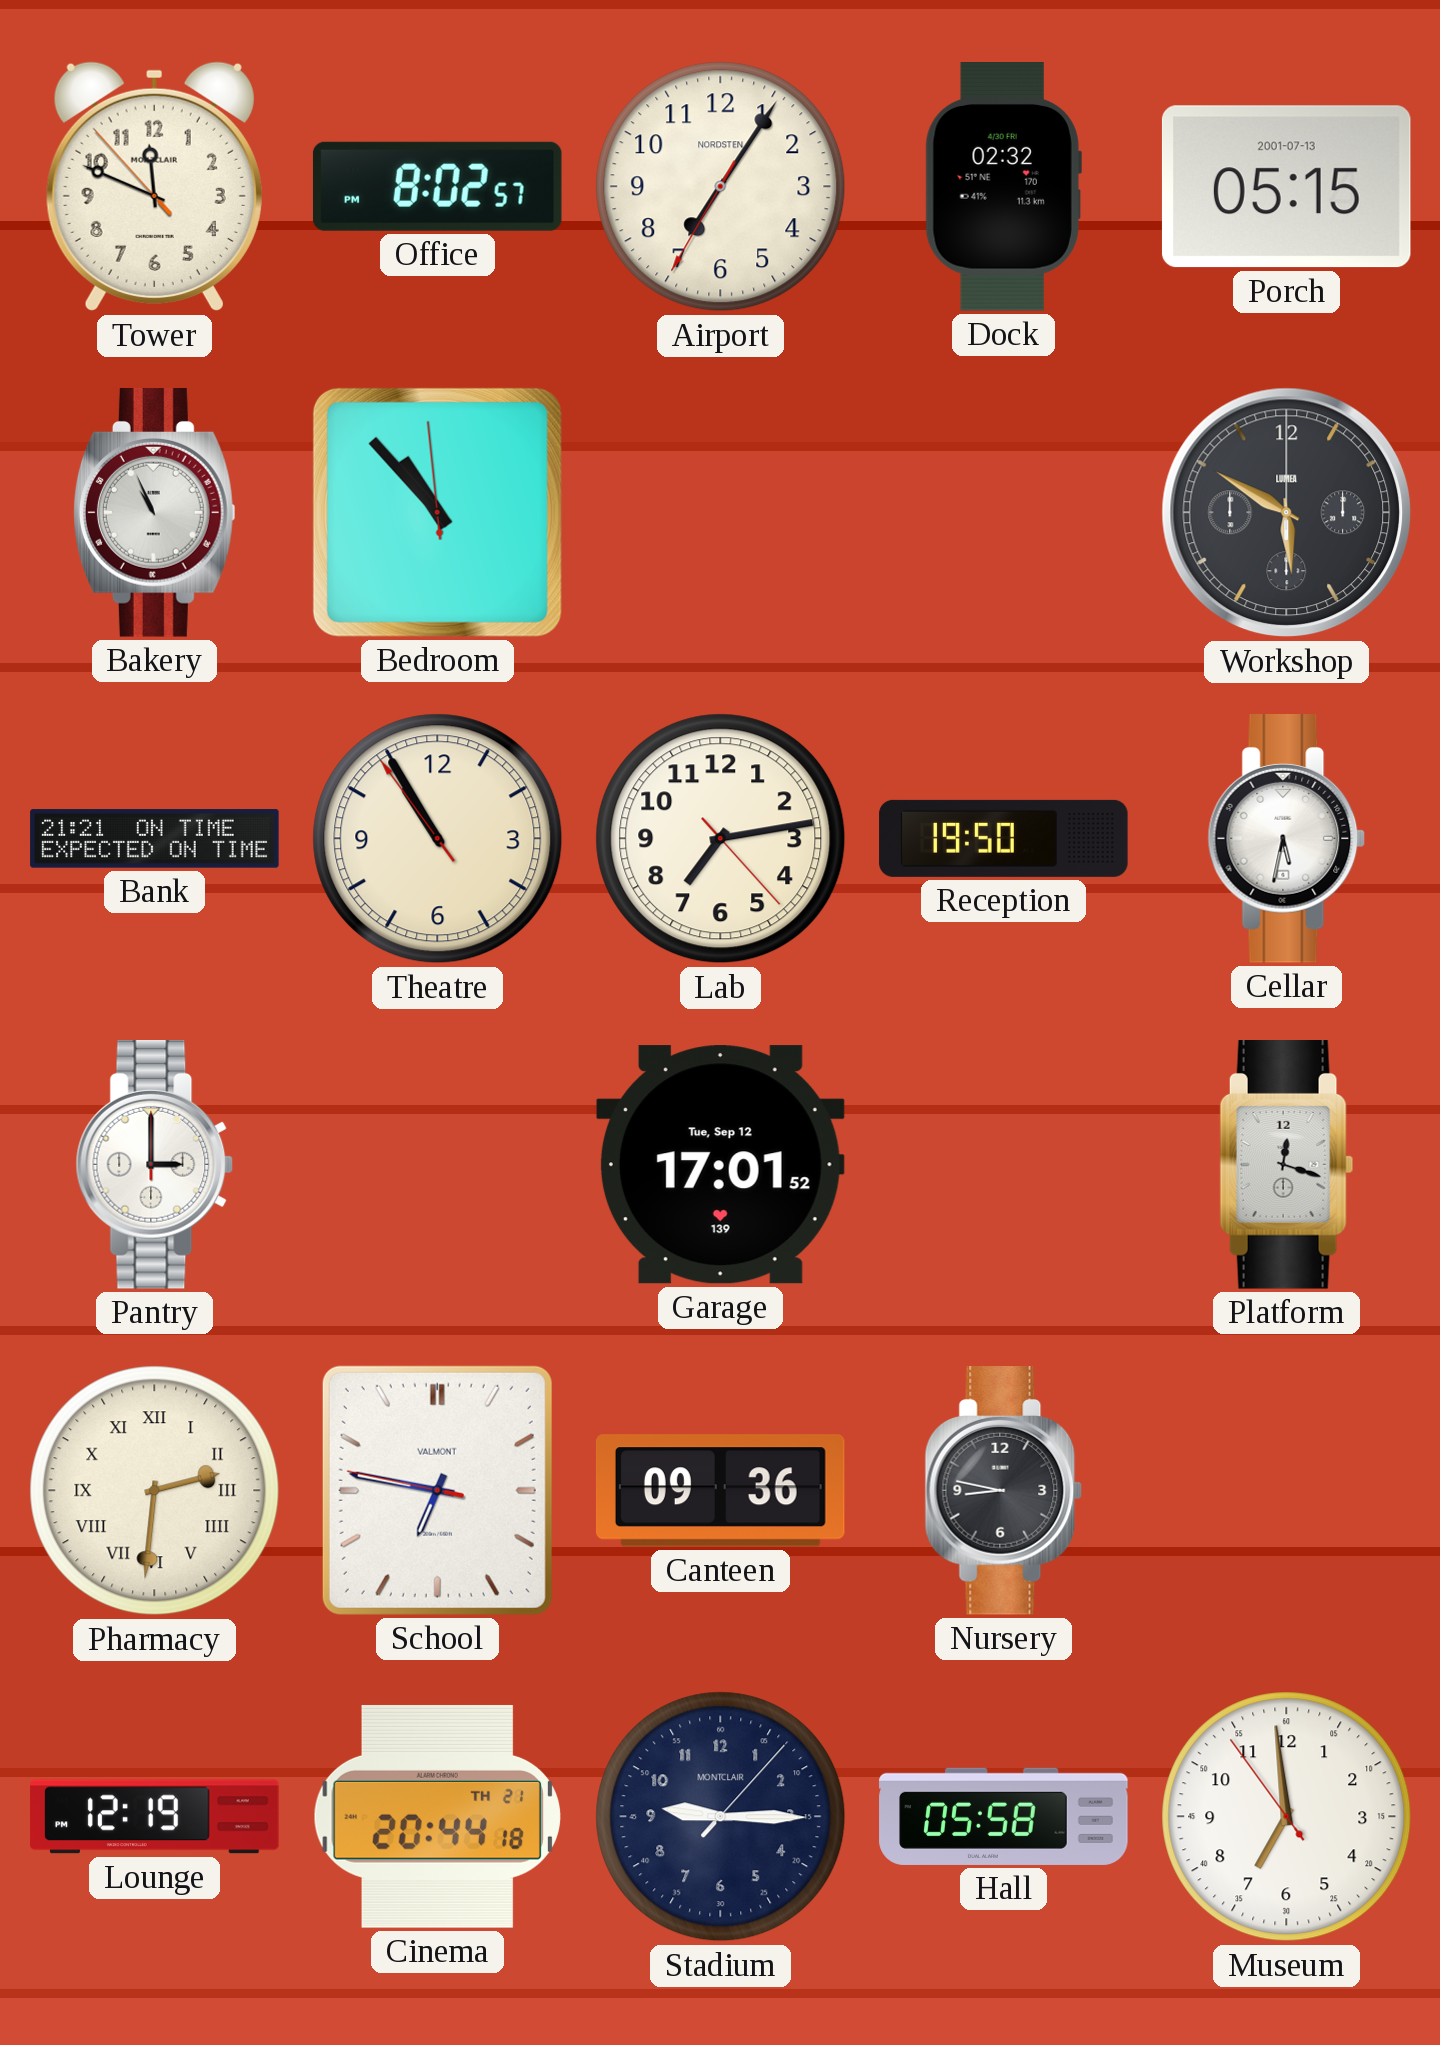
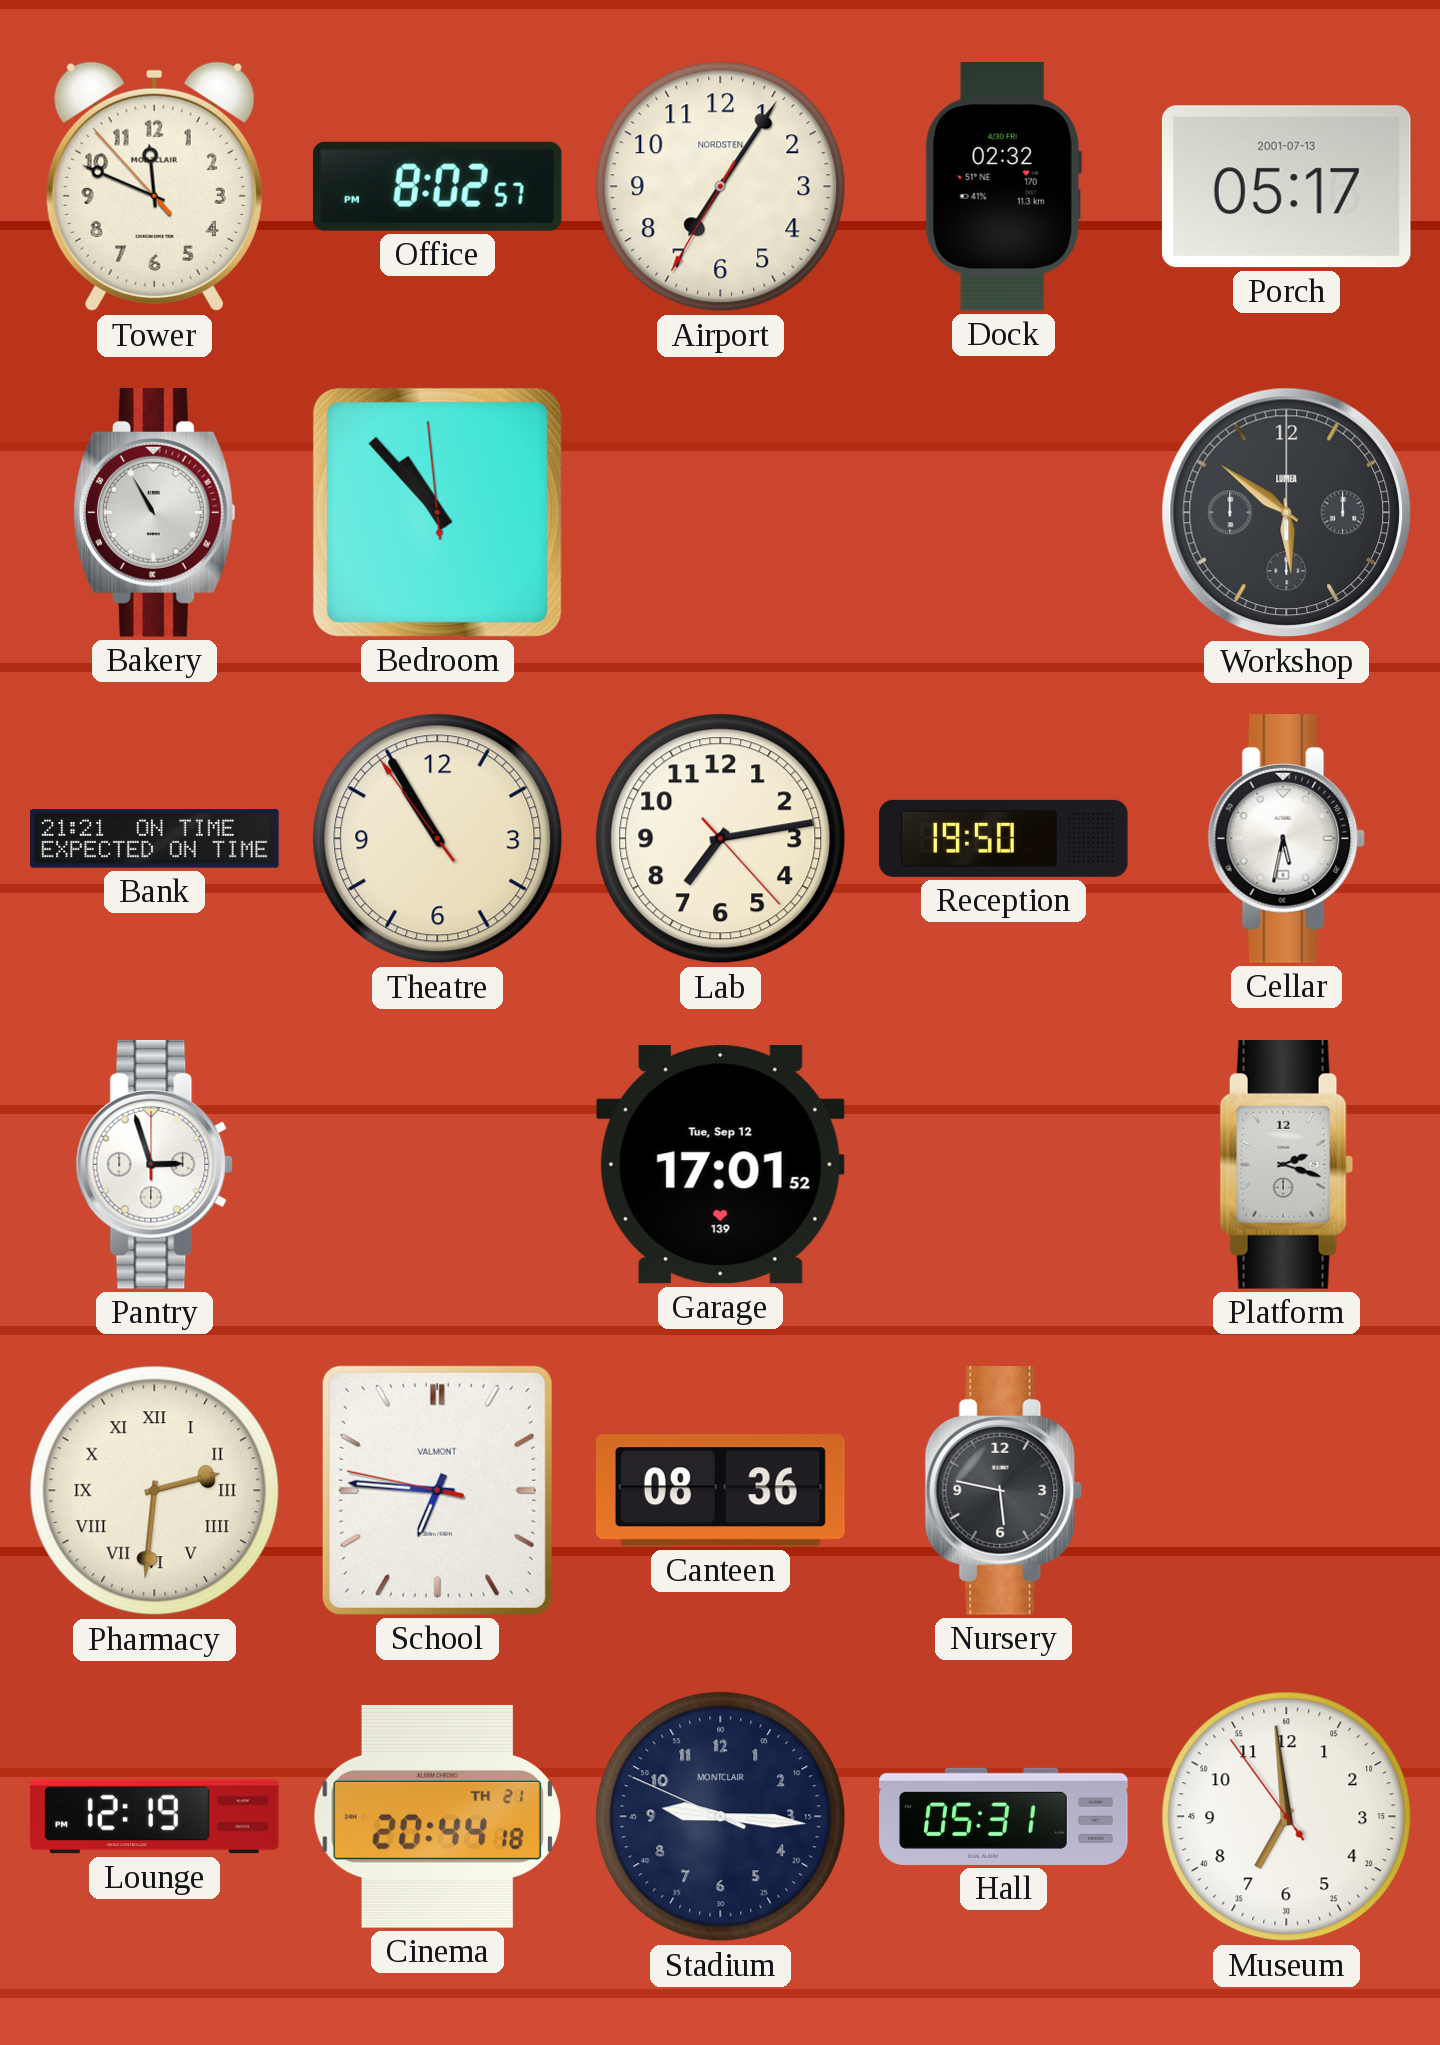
Porch: 05:15 -> 05:17
Bakery: 10:56 -> 10:55
Workshop: 5:50 -> 5:51
Pantry: 3:00 -> 2:57
Platform: 12:18 -> 2:18
School: 6:46 -> 6:45
Canteen: 09:36 -> 08:36
Nursery: 8:47 -> 5:47
Stadium: 9:15:07 -> 9:15:49
Hall: 05:58 -> 05:31
